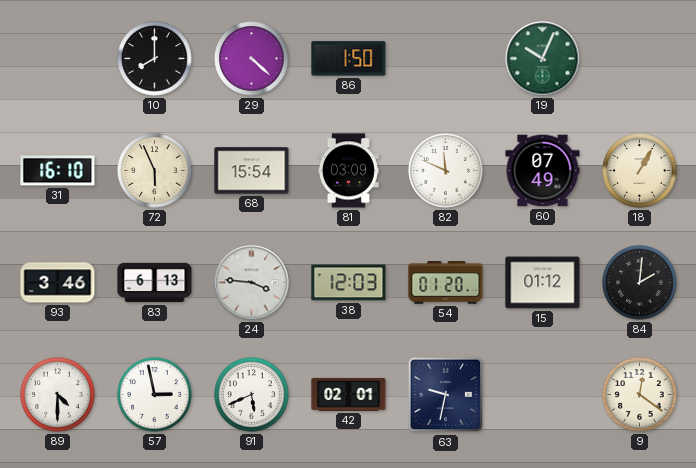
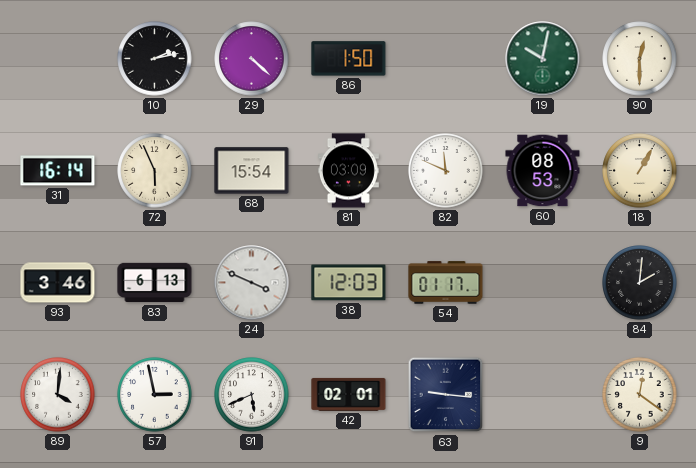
10: 8:00 -> 2:13
19: 10:04 -> 10:02
90: none -> 12:30
31: 16:10 -> 16:14
60: 07:49 -> 08:53
24: 3:46 -> 3:49
54: 01:20 -> 01:17
15: 01:12 -> none
89: 4:30 -> 4:01
63: 9:32 -> 9:16
